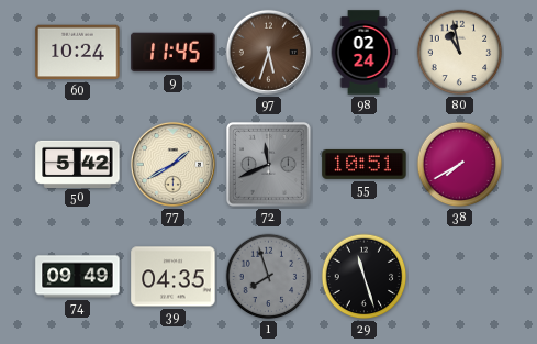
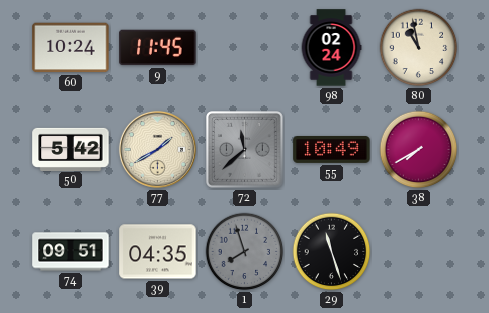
97: 5:33 -> none
72: 11:41 -> 11:38
55: 10:51 -> 10:49
74: 09:49 -> 09:51
